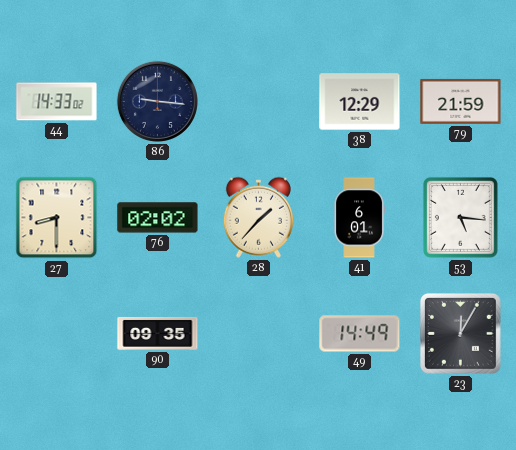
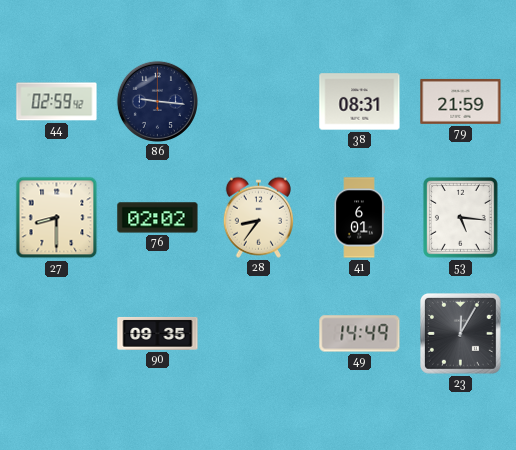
44: 14:33 -> 02:59
38: 12:29 -> 08:31
28: 1:37 -> 8:36
